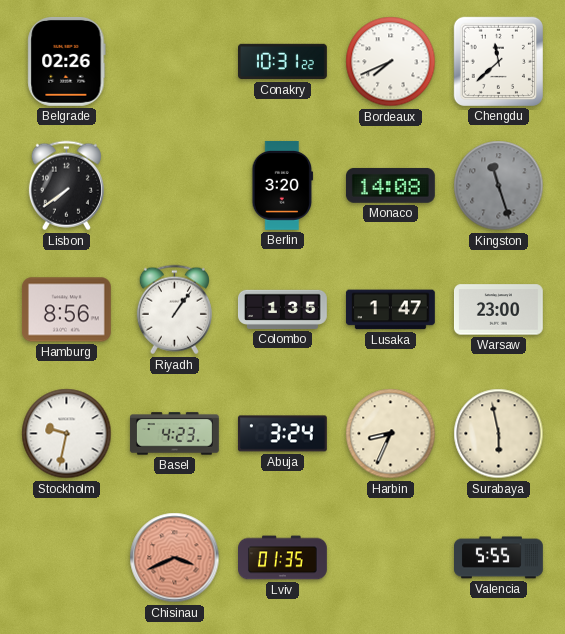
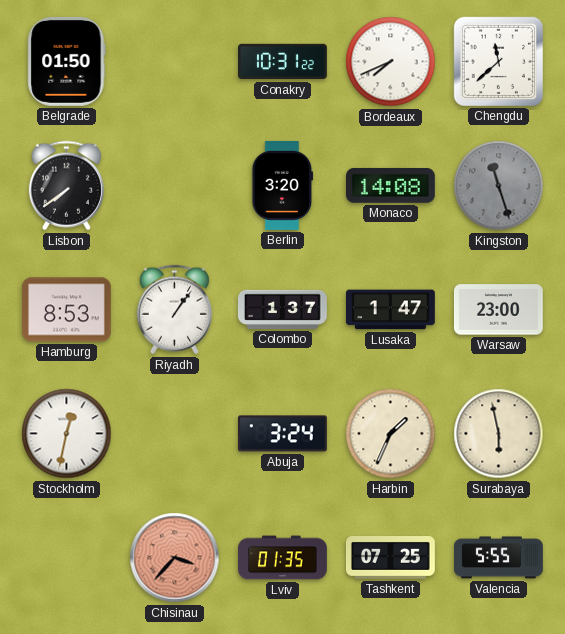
Belgrade: 02:26 -> 01:50
Hamburg: 8:56 -> 8:53
Colombo: 1:35 -> 1:37
Stockholm: 9:32 -> 12:32
Basel: 4:23 -> none
Harbin: 8:34 -> 1:34
Chisinau: 3:41 -> 3:37
Tashkent: none -> 07:25
